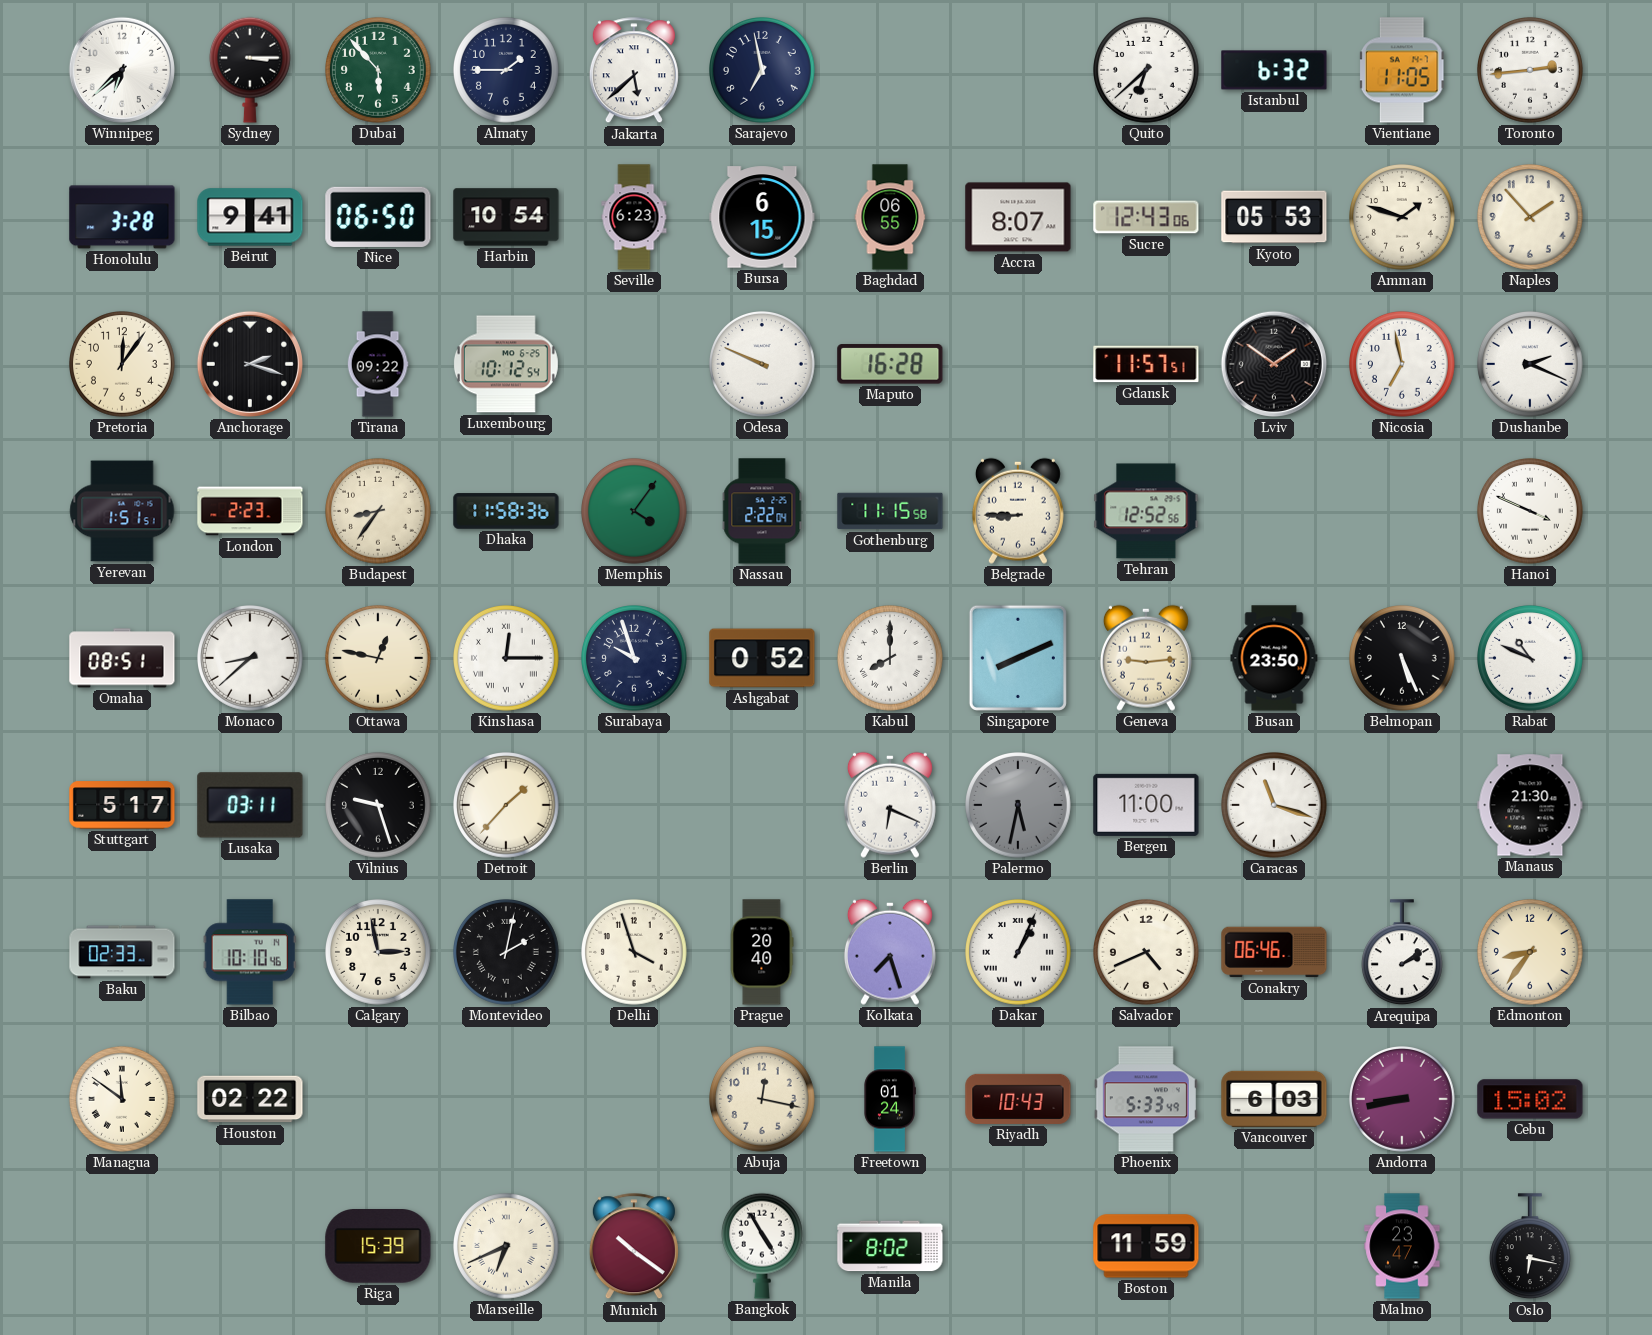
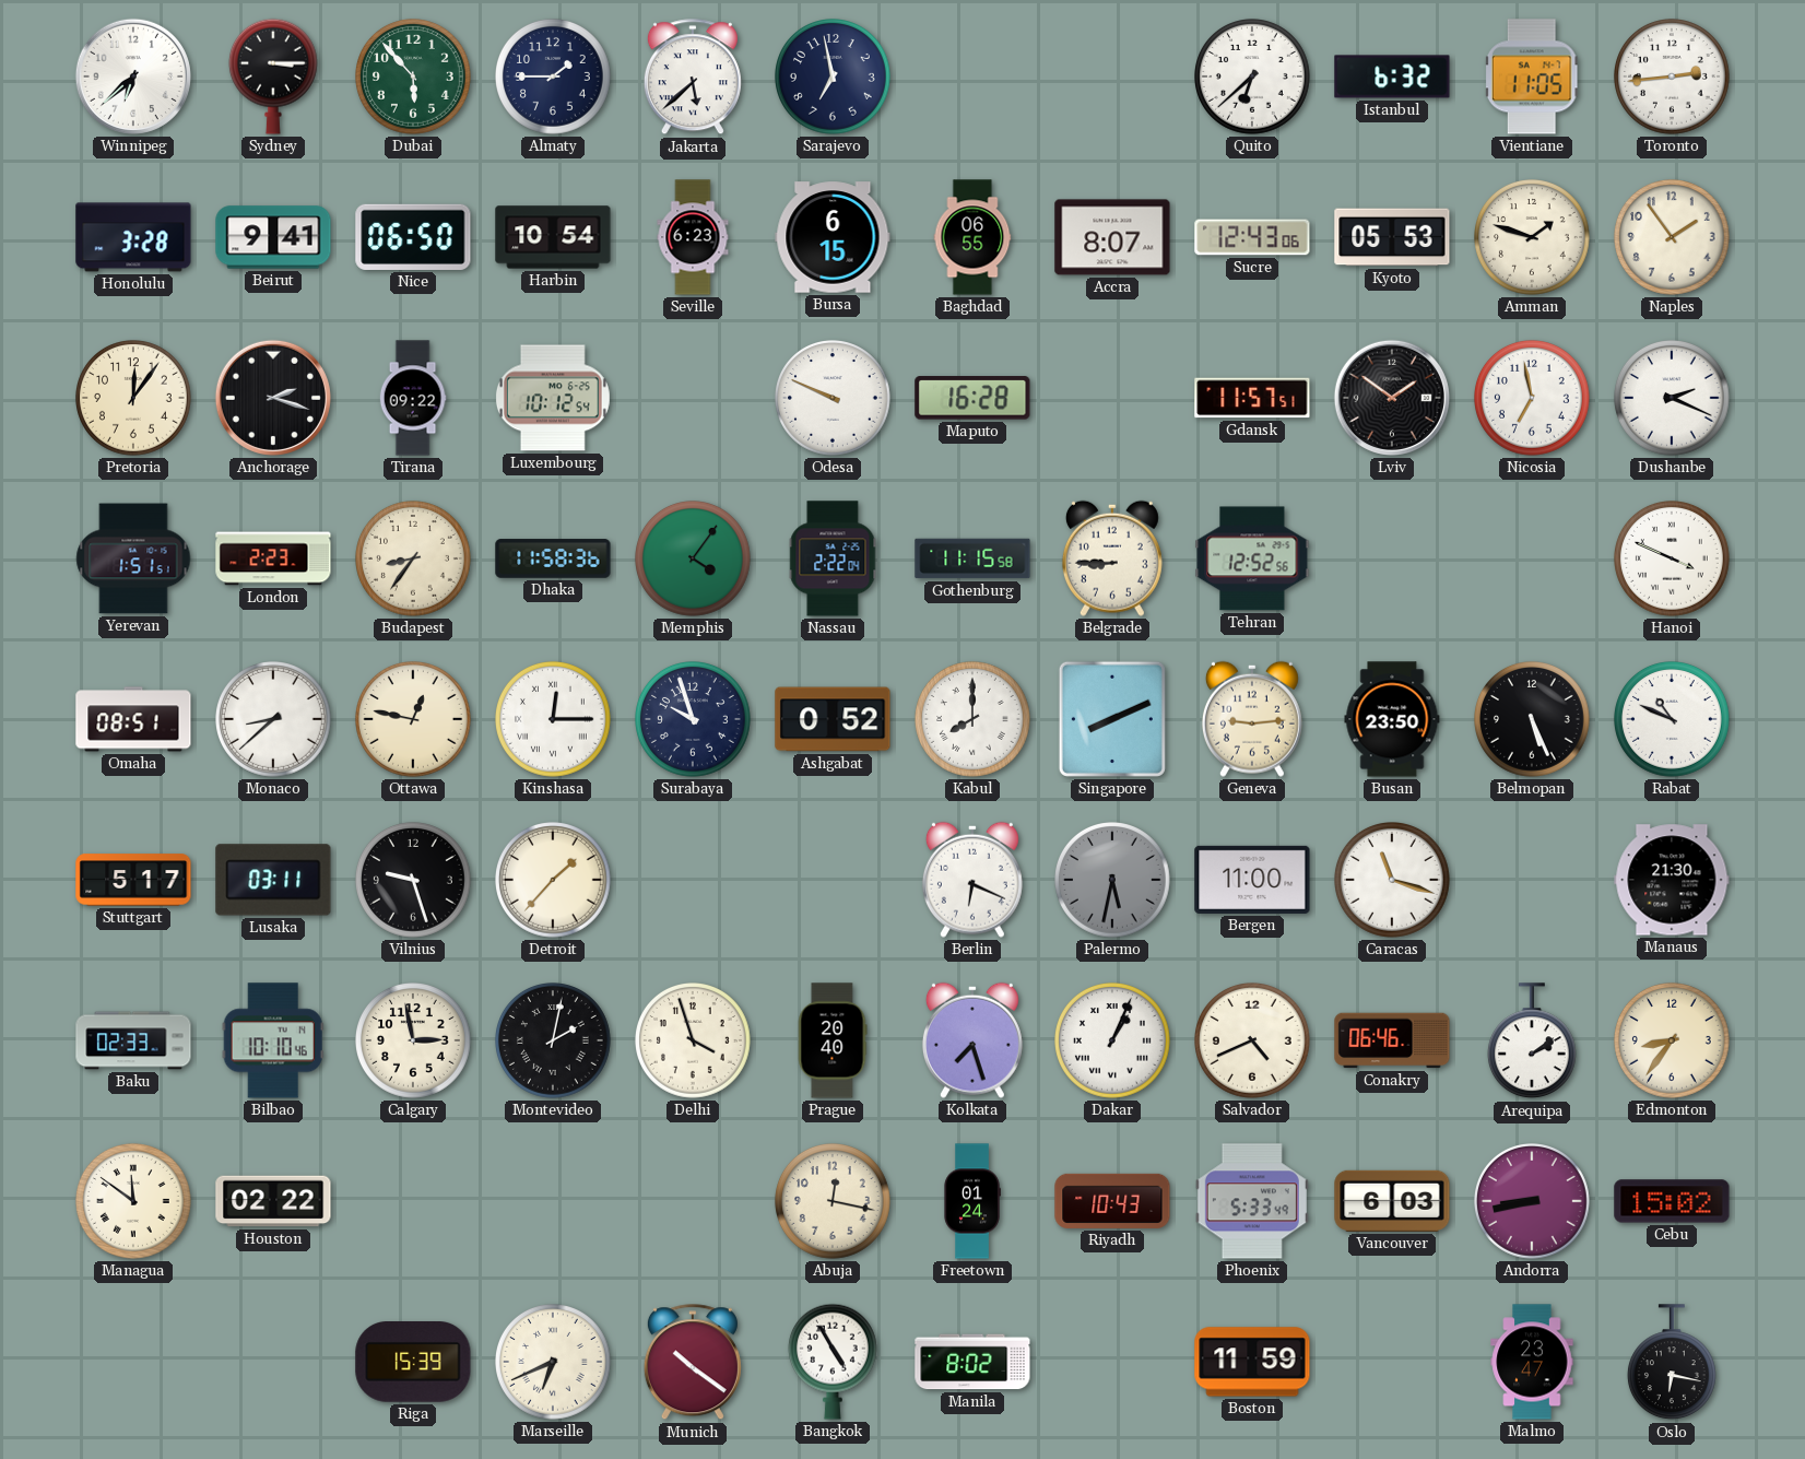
Naples: 1:53 -> 1:54
